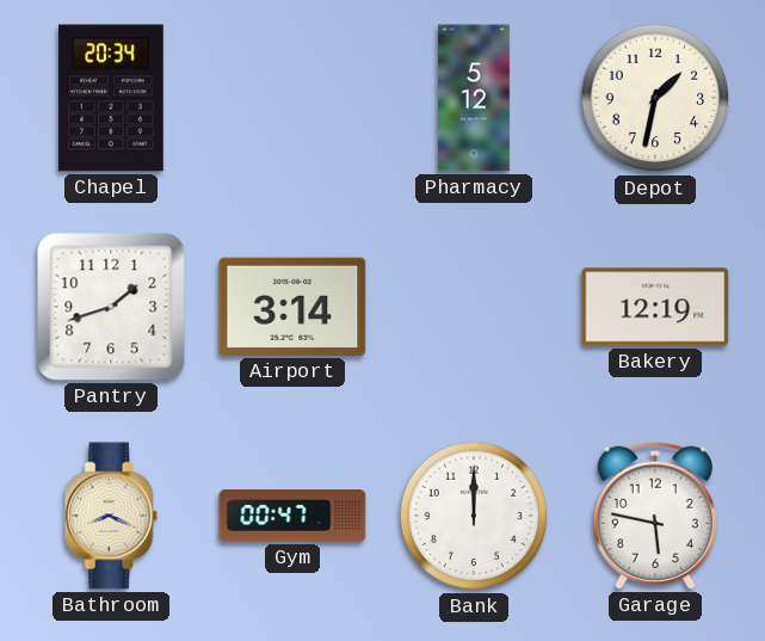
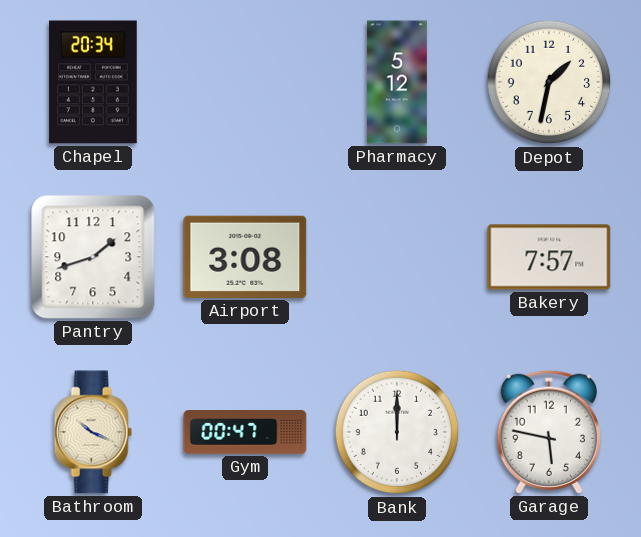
Airport: 3:14 -> 3:08
Bakery: 12:19 -> 7:57
Bathroom: 8:19 -> 10:19
